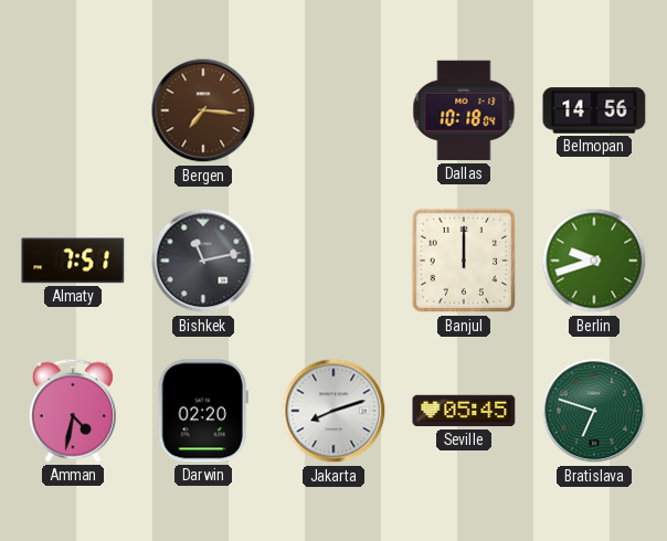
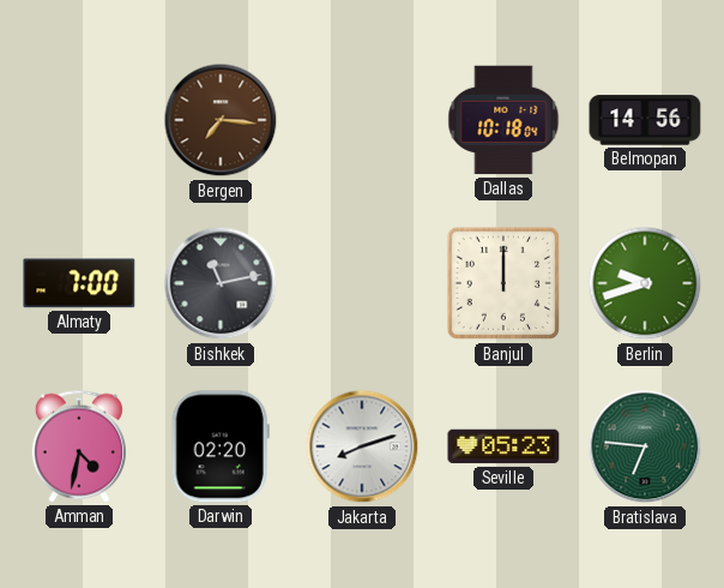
Almaty: 7:51 -> 7:00
Seville: 05:45 -> 05:23
Bratislava: 6:48 -> 6:46
